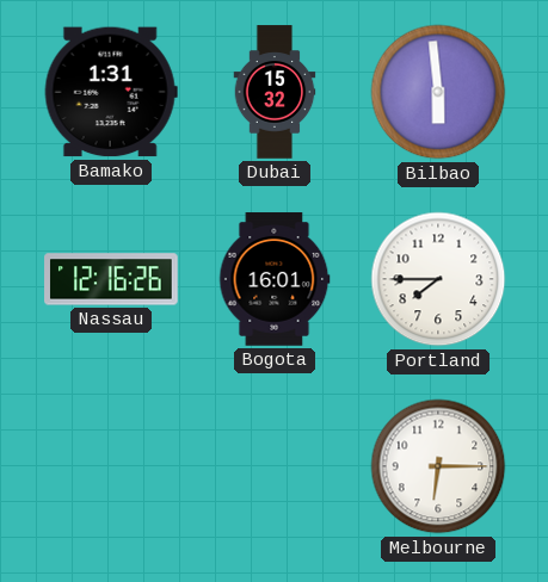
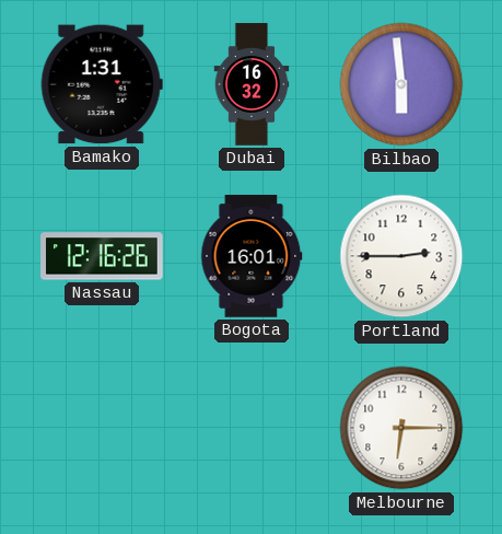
Dubai: 15:32 -> 16:32
Portland: 7:45 -> 2:45
